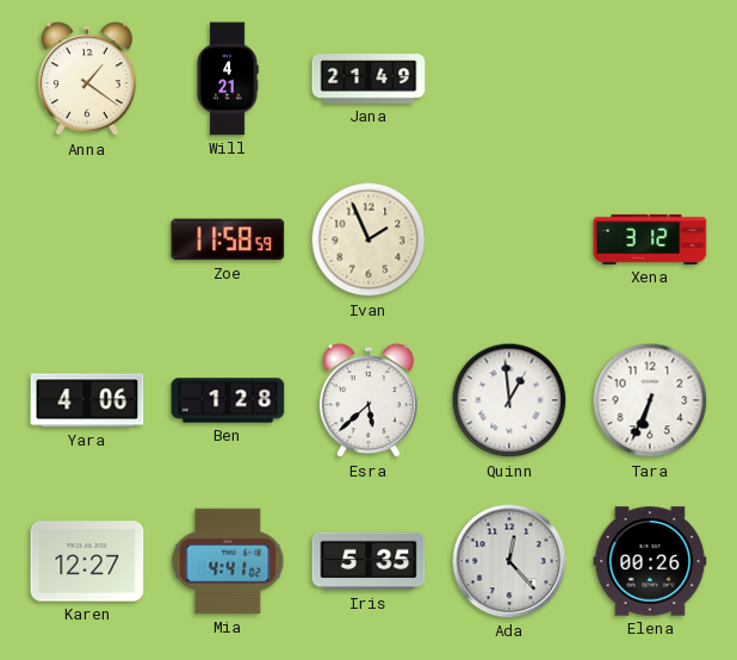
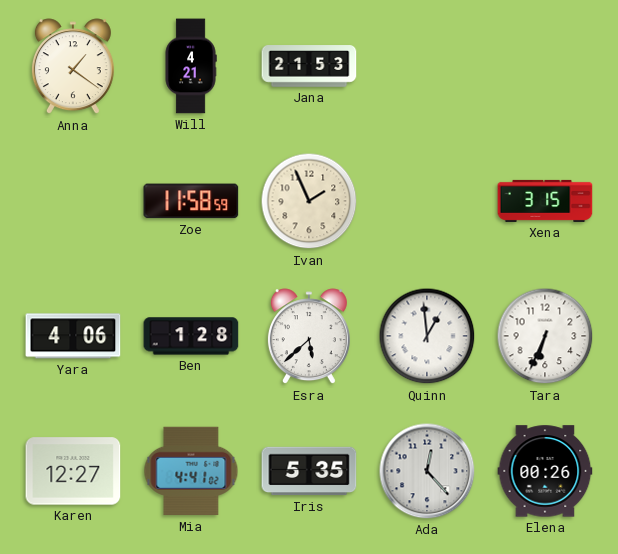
Jana: 21:49 -> 21:53
Xena: 3:12 -> 3:15
